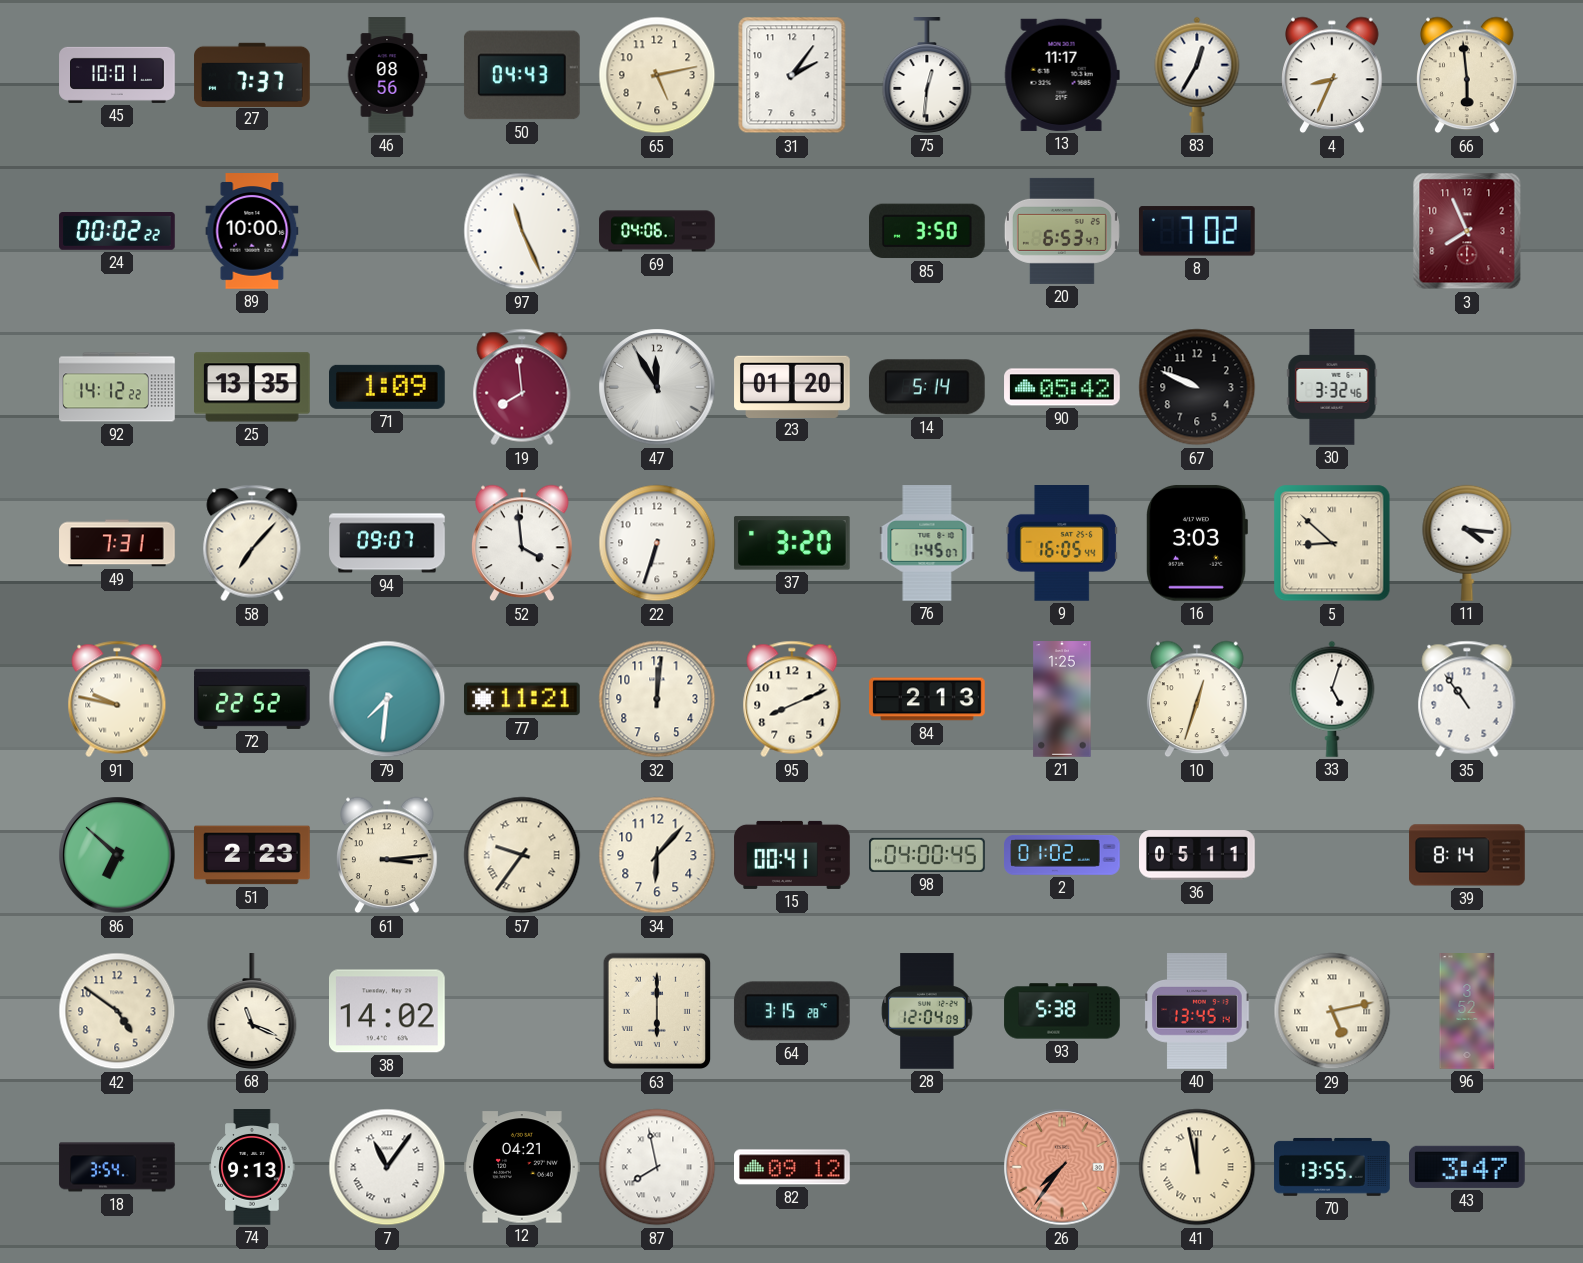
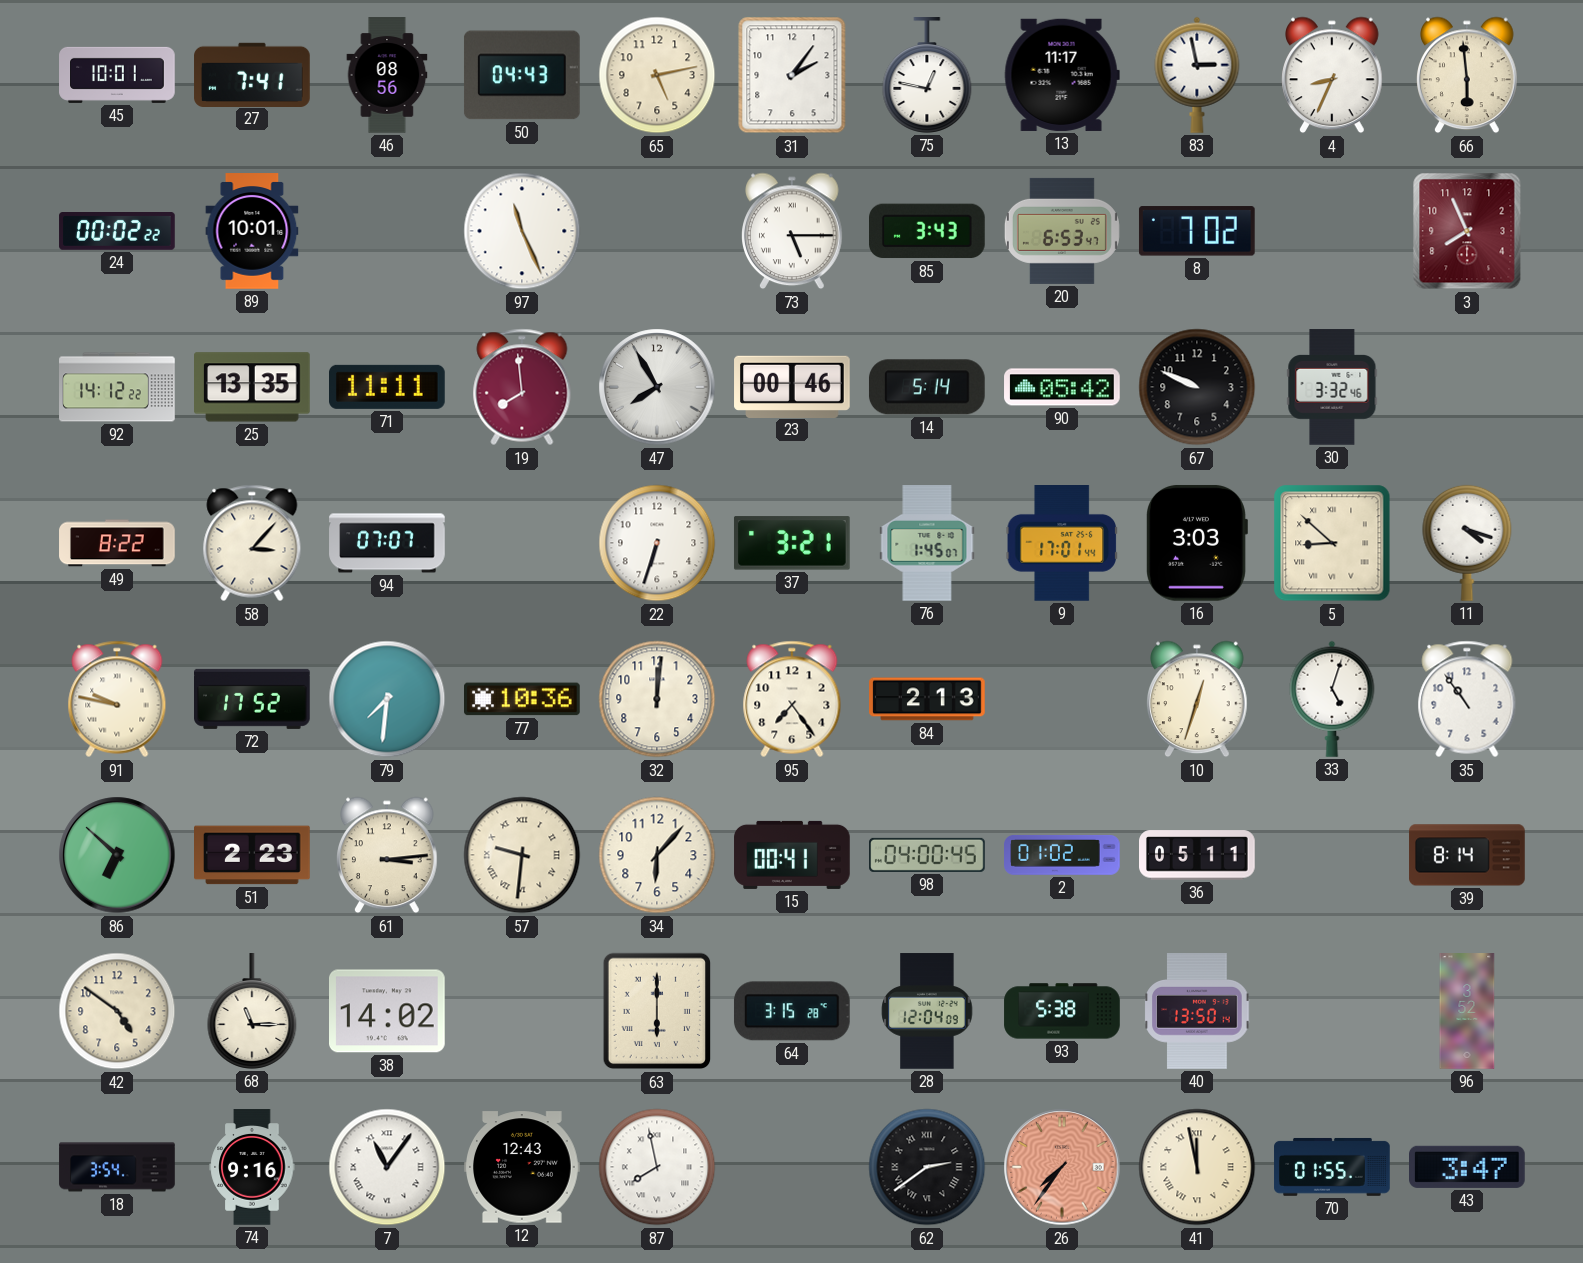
27: 7:37 -> 7:41
75: 12:31 -> 12:47
83: 12:35 -> 2:58
89: 10:00 -> 10:01
69: 04:06 -> none
73: none -> 5:15
85: 3:50 -> 3:43
71: 1:09 -> 11:11
47: 11:55 -> 7:55
23: 01:20 -> 00:46
49: 7:31 -> 8:22
58: 7:07 -> 3:07
94: 09:07 -> 07:07
52: 3:59 -> none
37: 3:20 -> 3:21
9: 16:05 -> 17:01
11: 4:16 -> 4:18
72: 22:52 -> 17:52
77: 11:21 -> 10:36
95: 8:11 -> 7:24
21: 1:25 -> none
57: 9:36 -> 9:31
68: 11:19 -> 11:15
40: 13:45 -> 13:50
29: 5:13 -> none
74: 9:13 -> 9:16
12: 04:21 -> 12:43
82: 09:12 -> none
62: none -> 2:39
70: 13:55 -> 01:55
